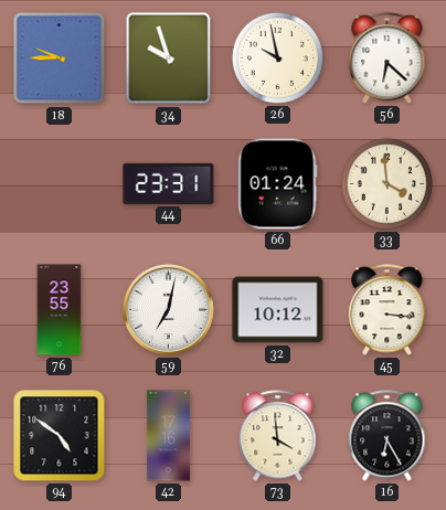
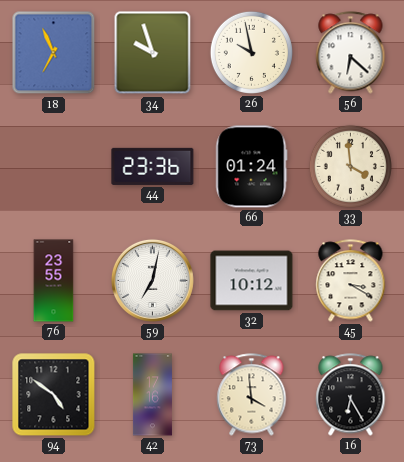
18: 9:45 -> 6:56
44: 23:31 -> 23:36
45: 3:16 -> 3:20
